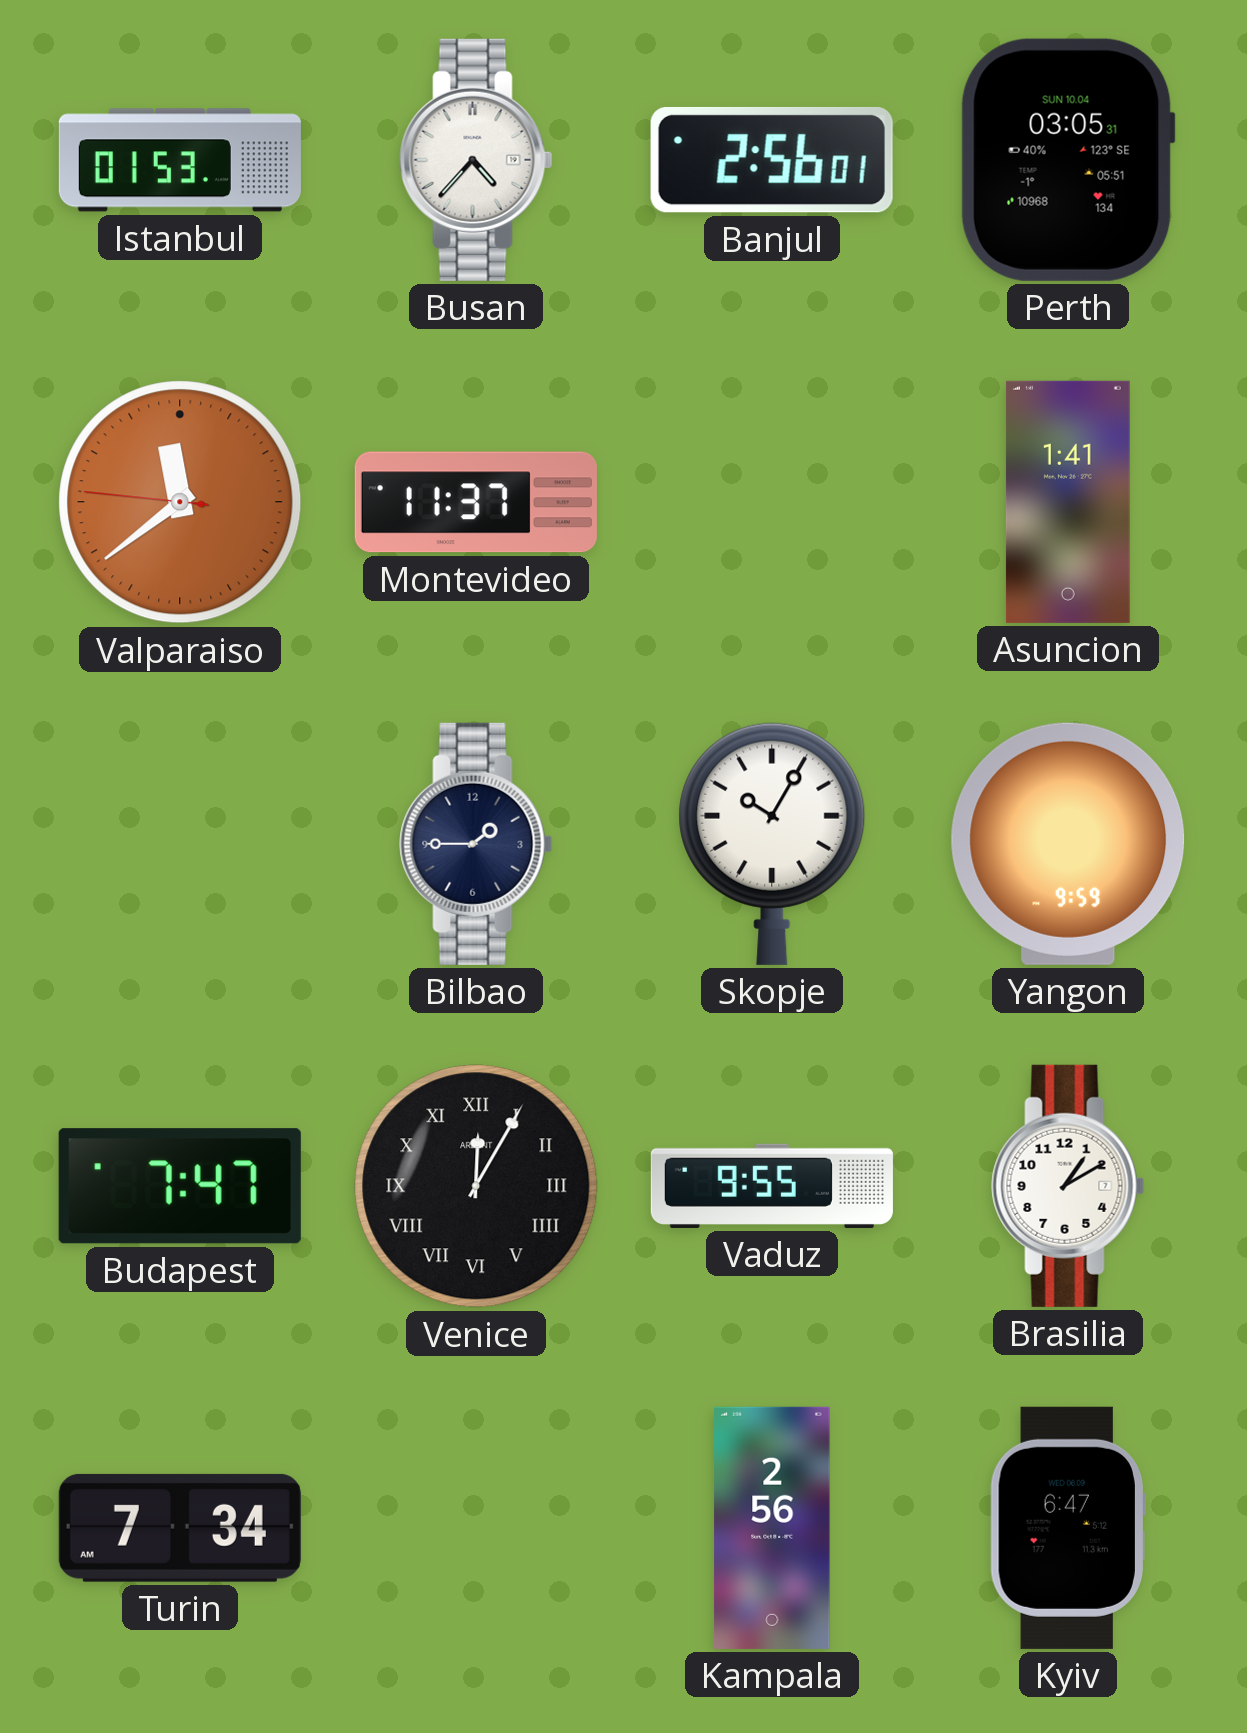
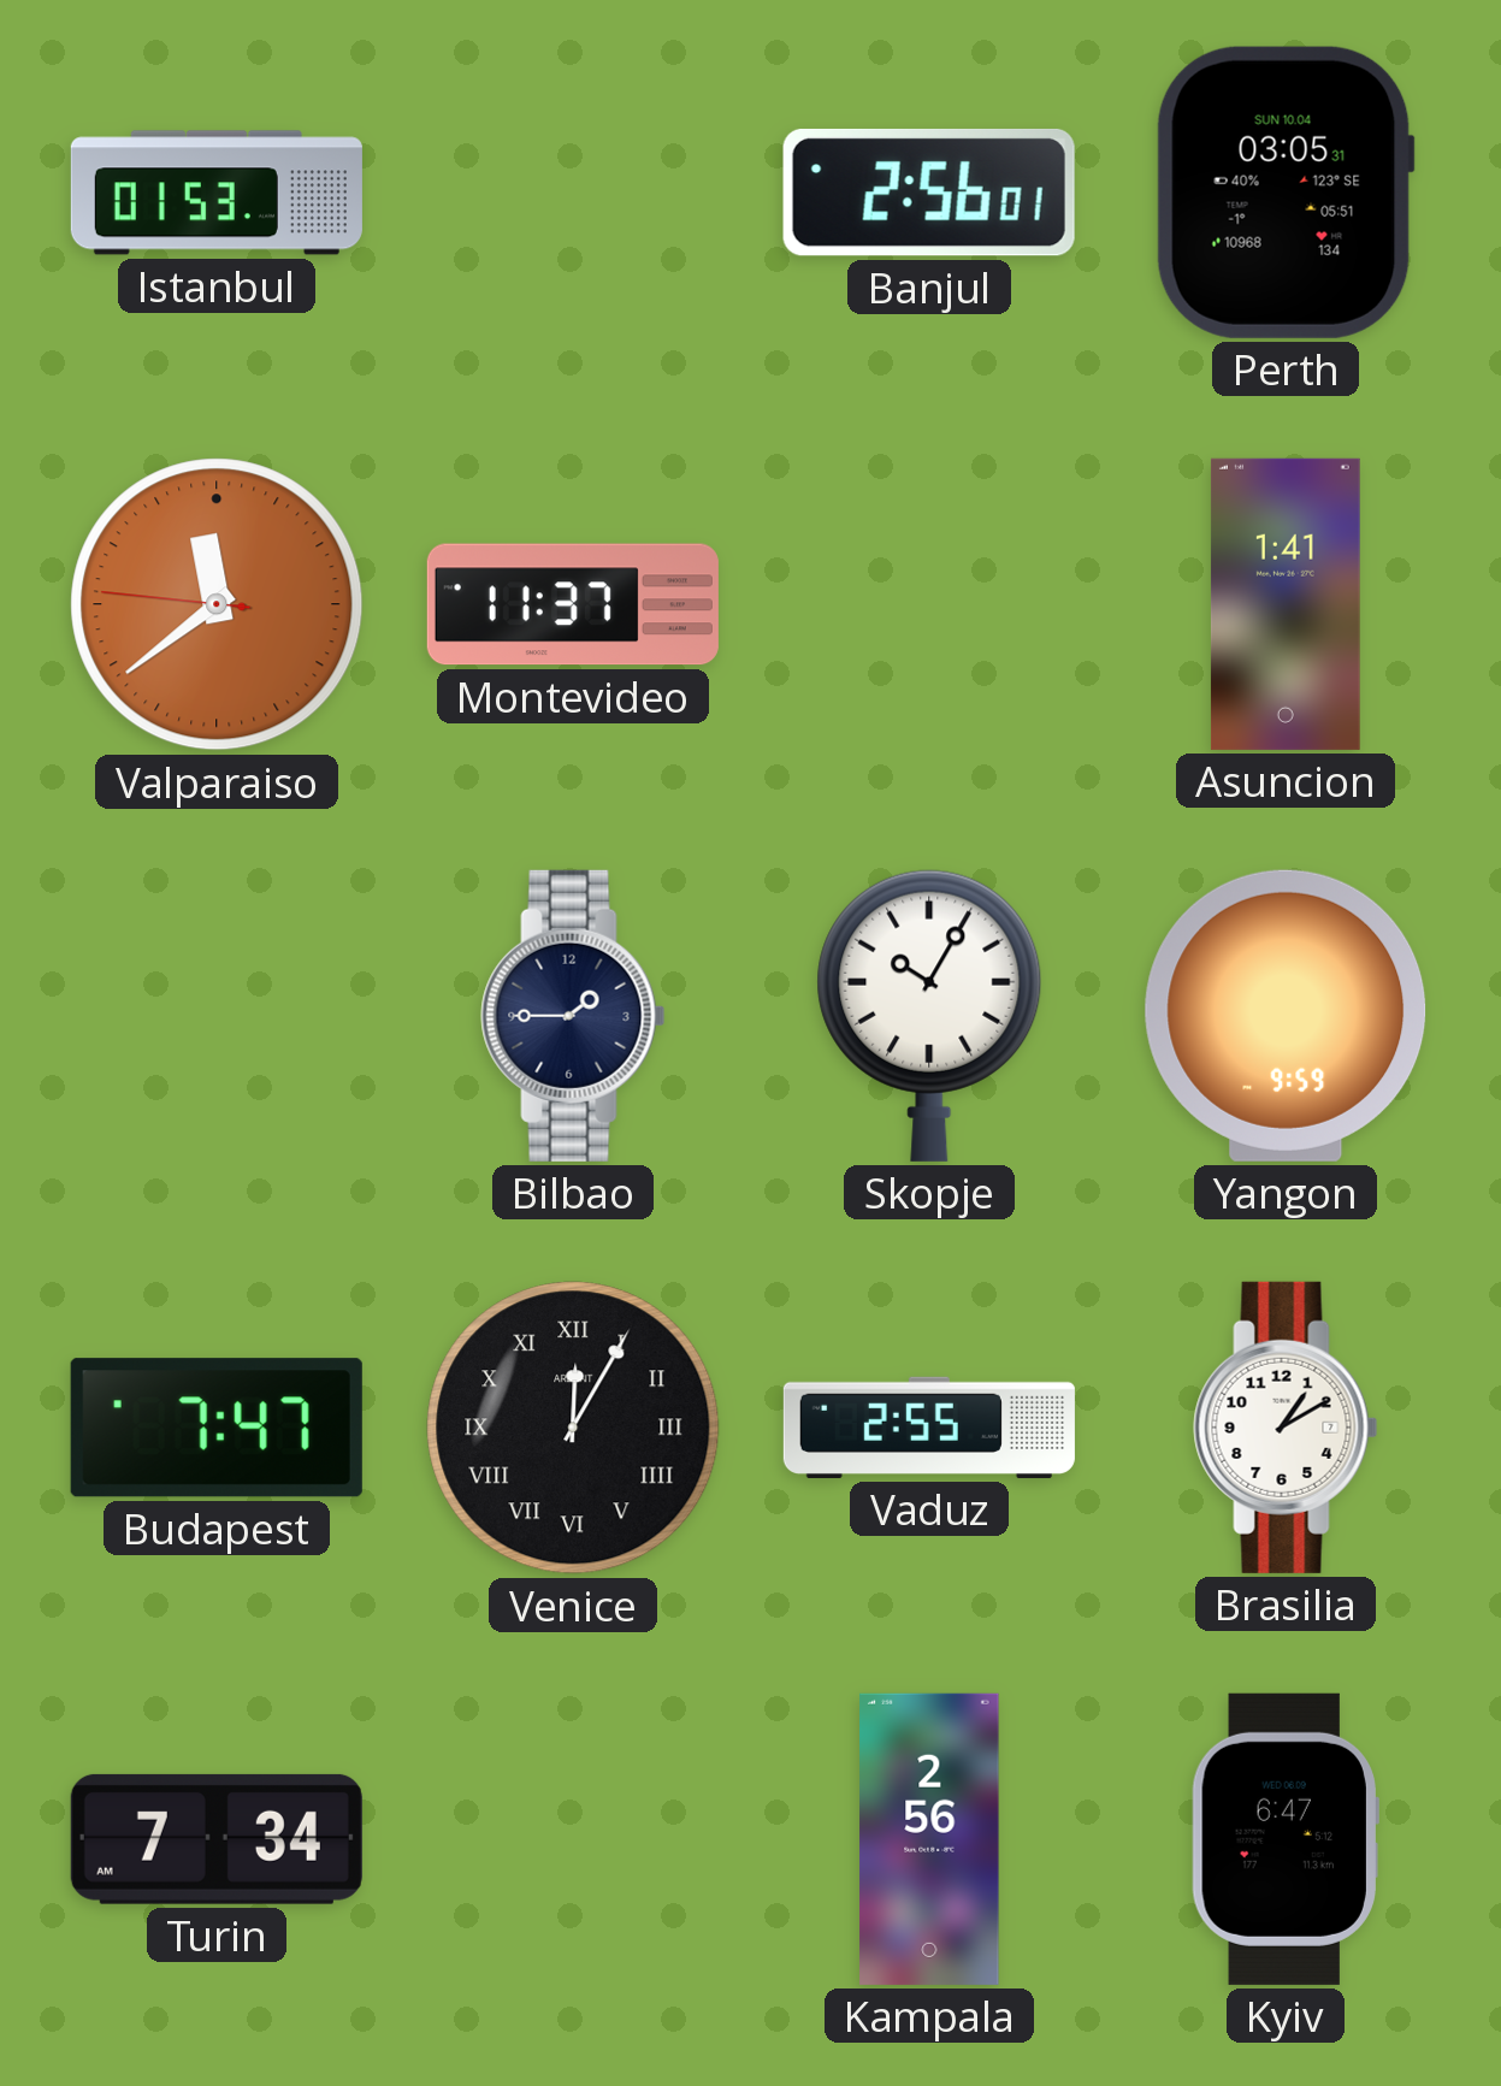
Busan: 4:37 -> none
Vaduz: 9:55 -> 2:55
